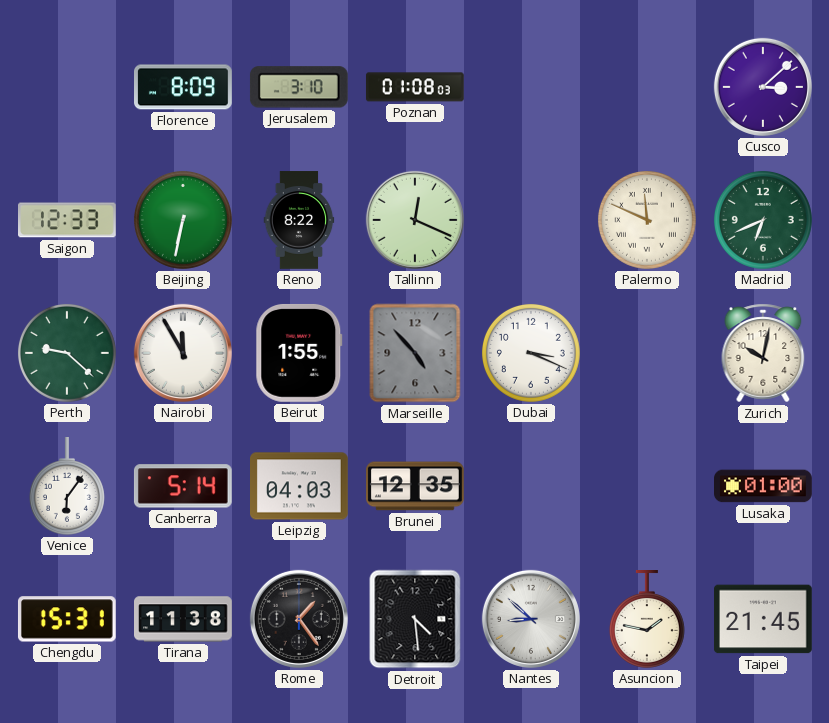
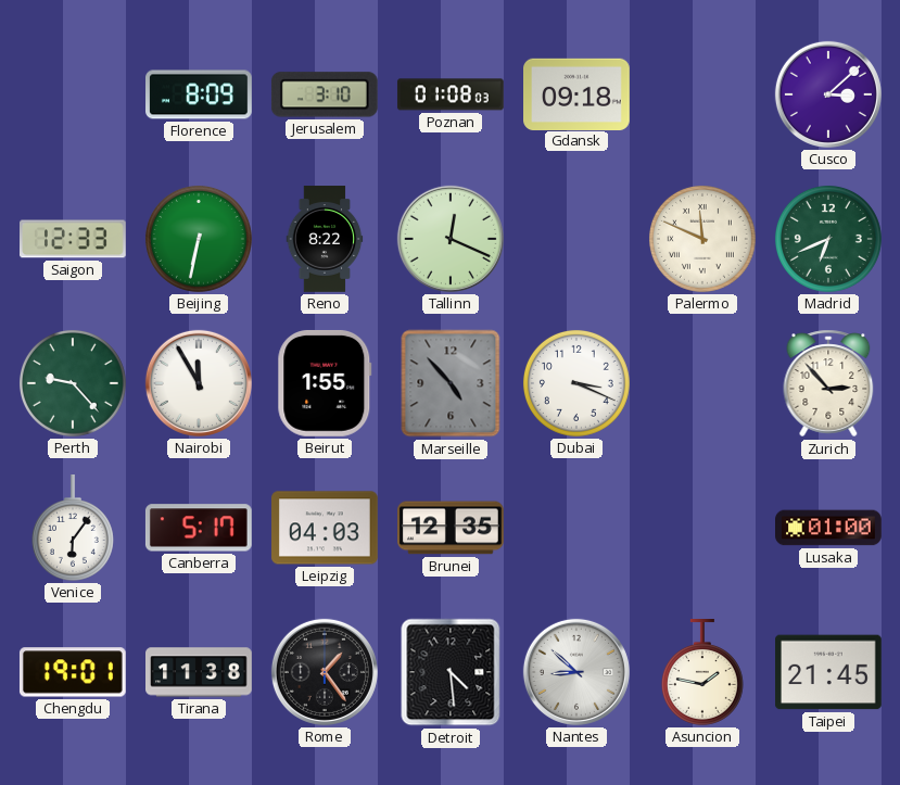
Gdansk: none -> 09:18
Perth: 9:22 -> 9:23
Zurich: 10:02 -> 2:53
Canberra: 5:14 -> 5:17
Chengdu: 15:31 -> 19:01
